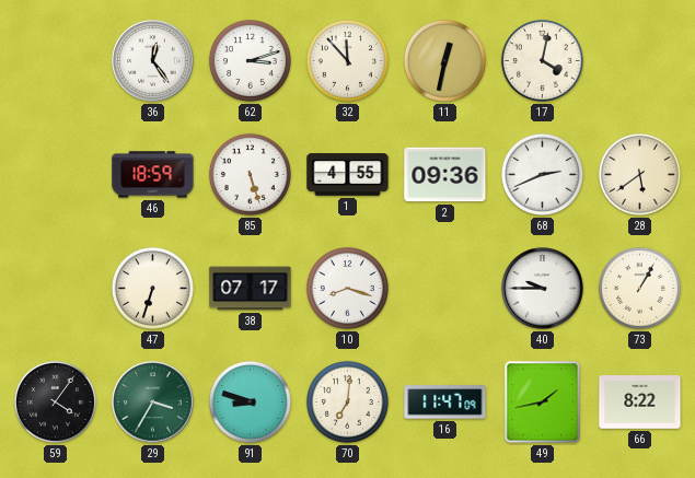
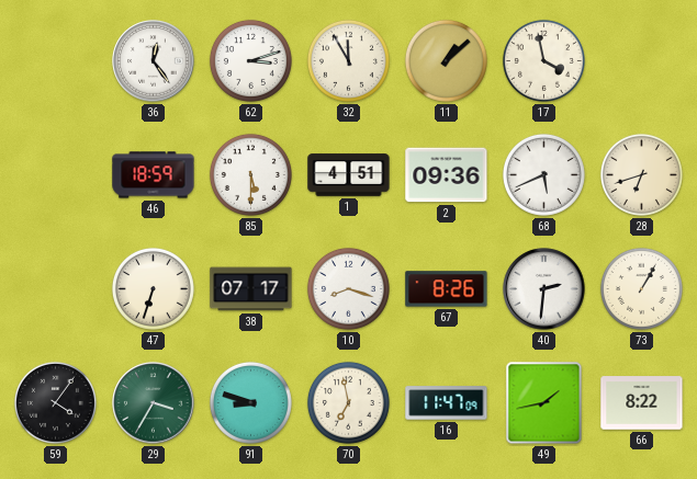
32: 11:53 -> 11:55
11: 12:32 -> 1:08
17: 4:02 -> 3:58
85: 5:27 -> 5:30
1: 4:55 -> 4:51
68: 2:41 -> 5:41
28: 5:39 -> 6:42
67: none -> 8:26
40: 9:45 -> 2:31
70: 7:01 -> 6:58
